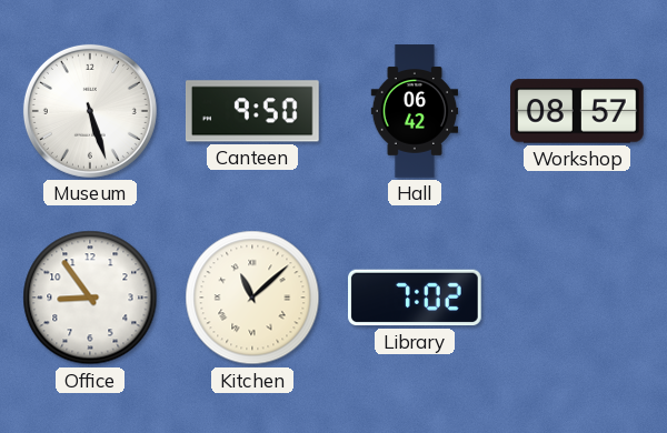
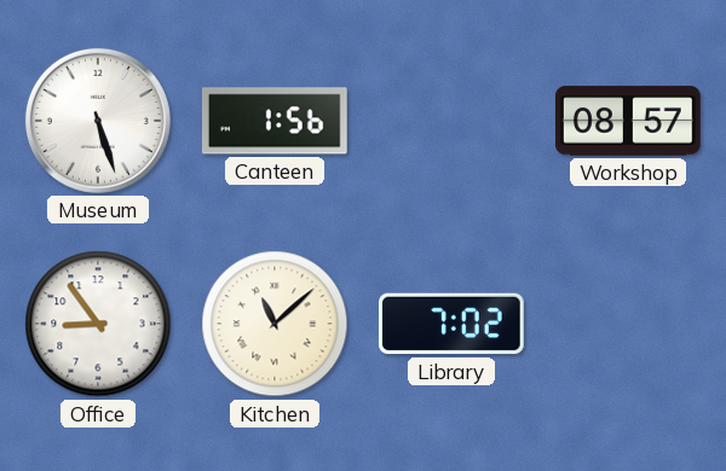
Canteen: 9:50 -> 1:56
Hall: 06:42 -> none
